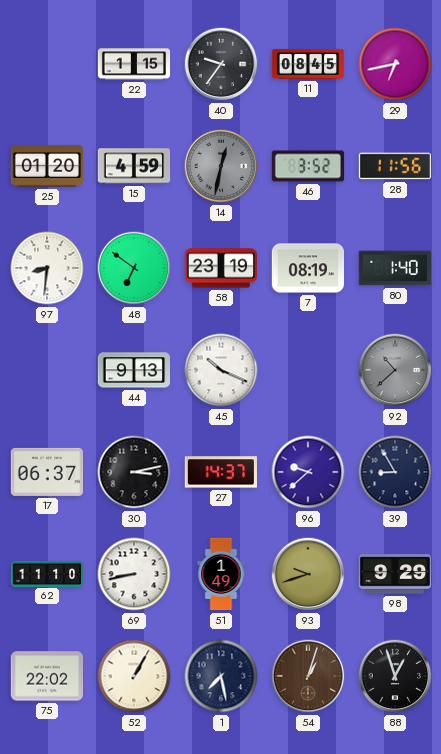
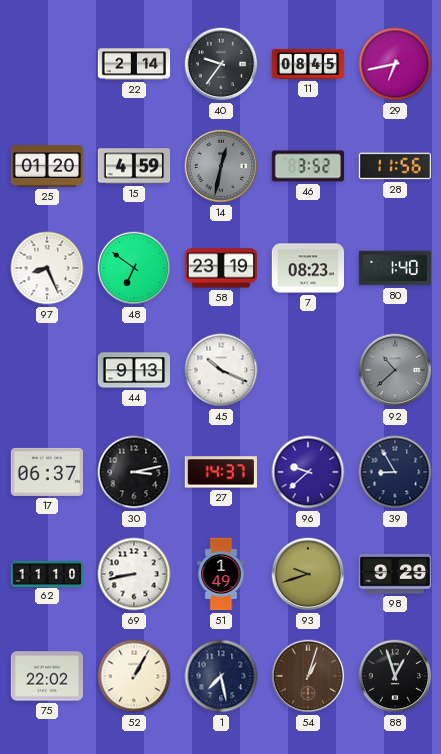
22: 1:15 -> 2:14
97: 8:31 -> 8:26
7: 08:19 -> 08:23
